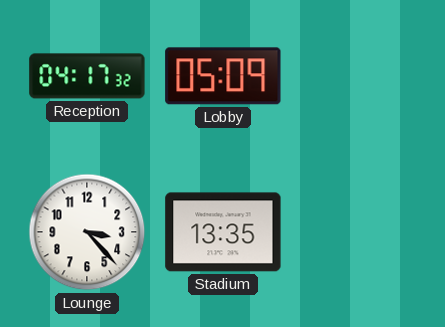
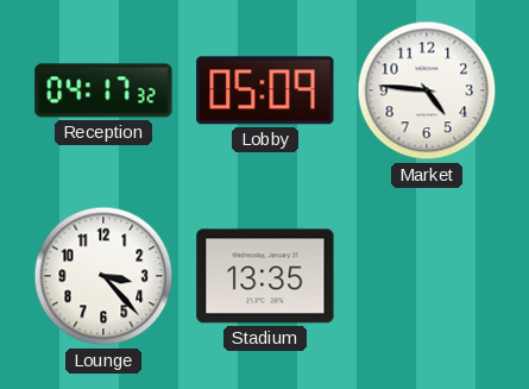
Market: none -> 4:46
